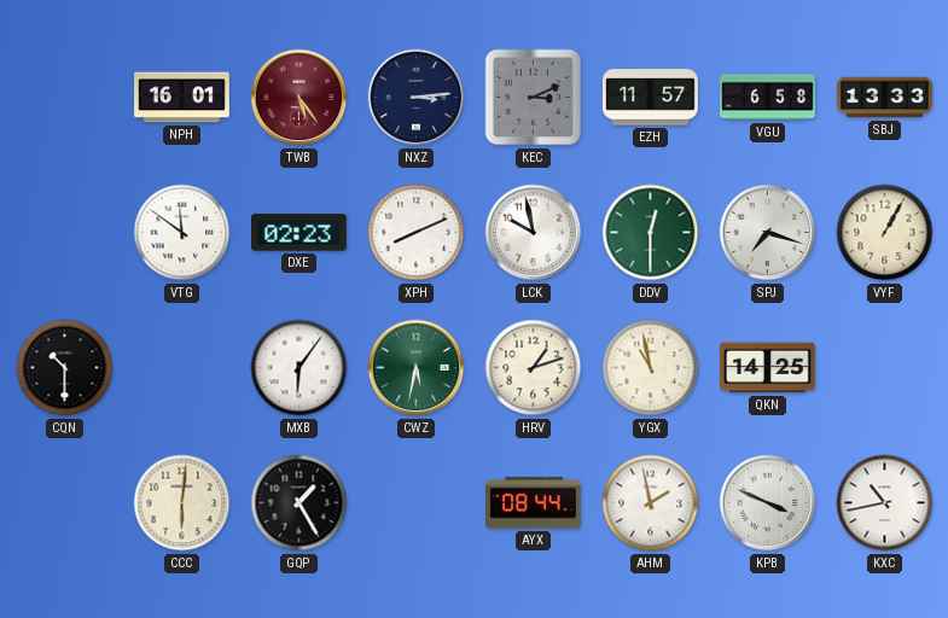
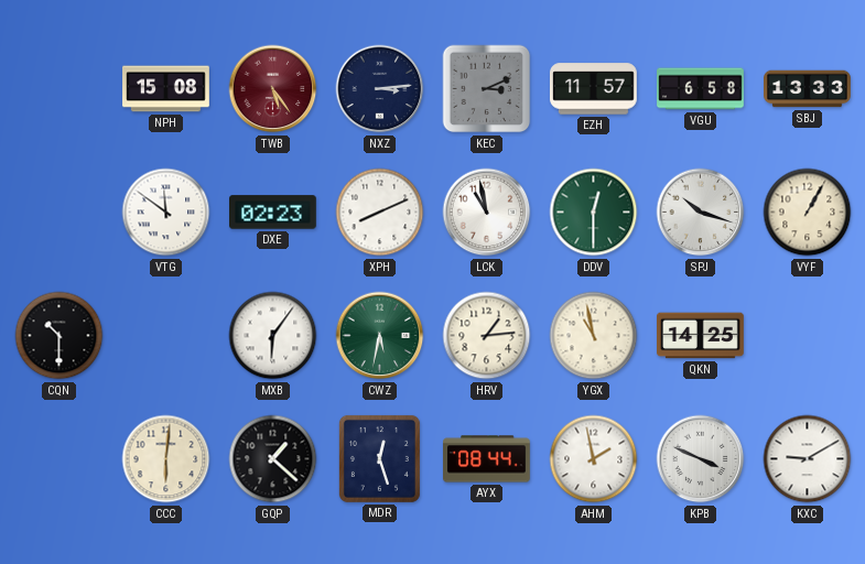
NPH: 16:01 -> 15:08
LCK: 9:58 -> 10:58
SPJ: 7:18 -> 10:18
HRV: 1:12 -> 1:14
GQP: 1:25 -> 1:22
MDR: none -> 12:27
KXC: 10:43 -> 9:10
